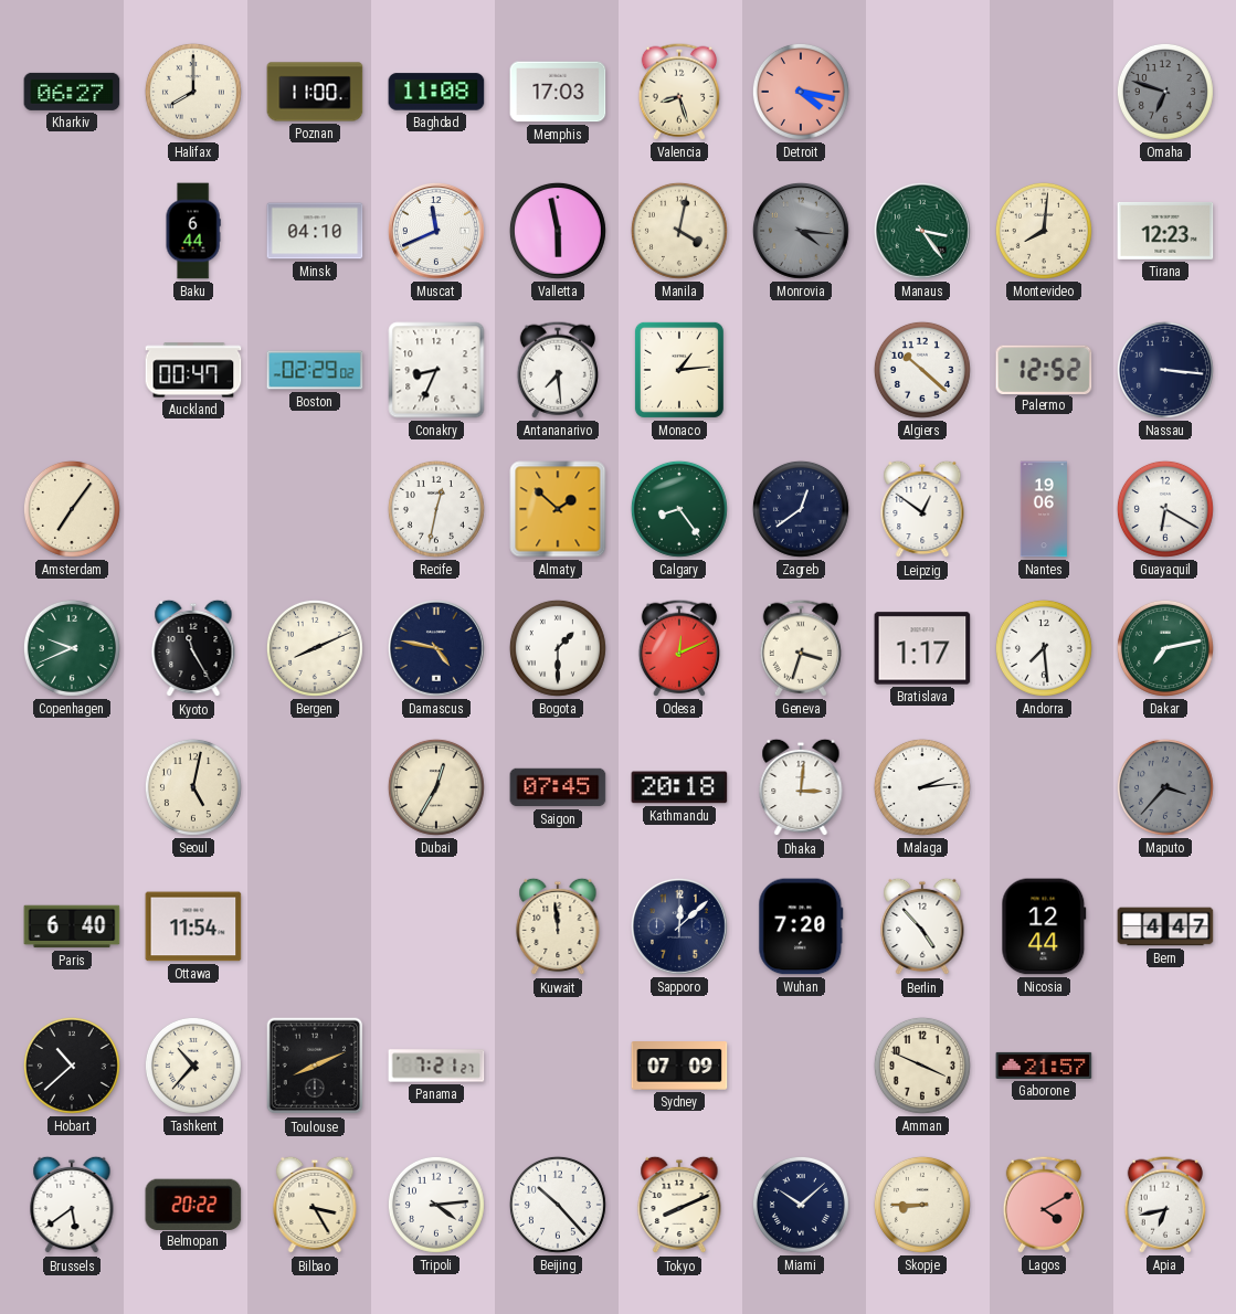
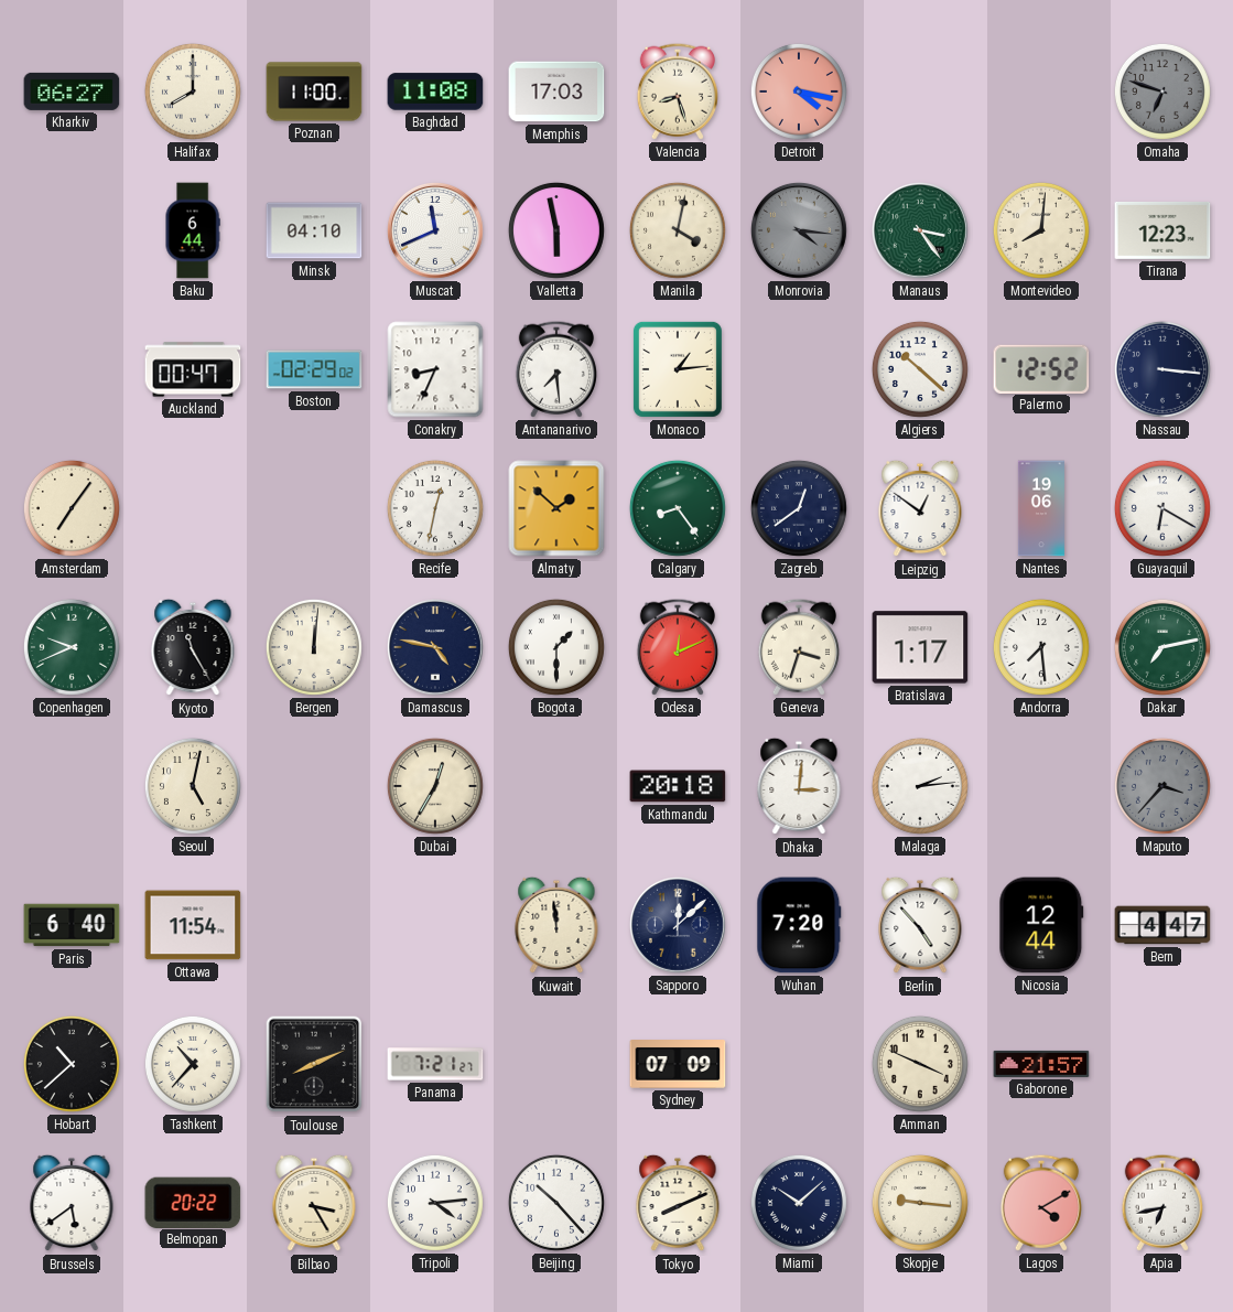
Bergen: 8:11 -> 12:01
Saigon: 07:45 -> none
Skopje: 8:45 -> 9:16
